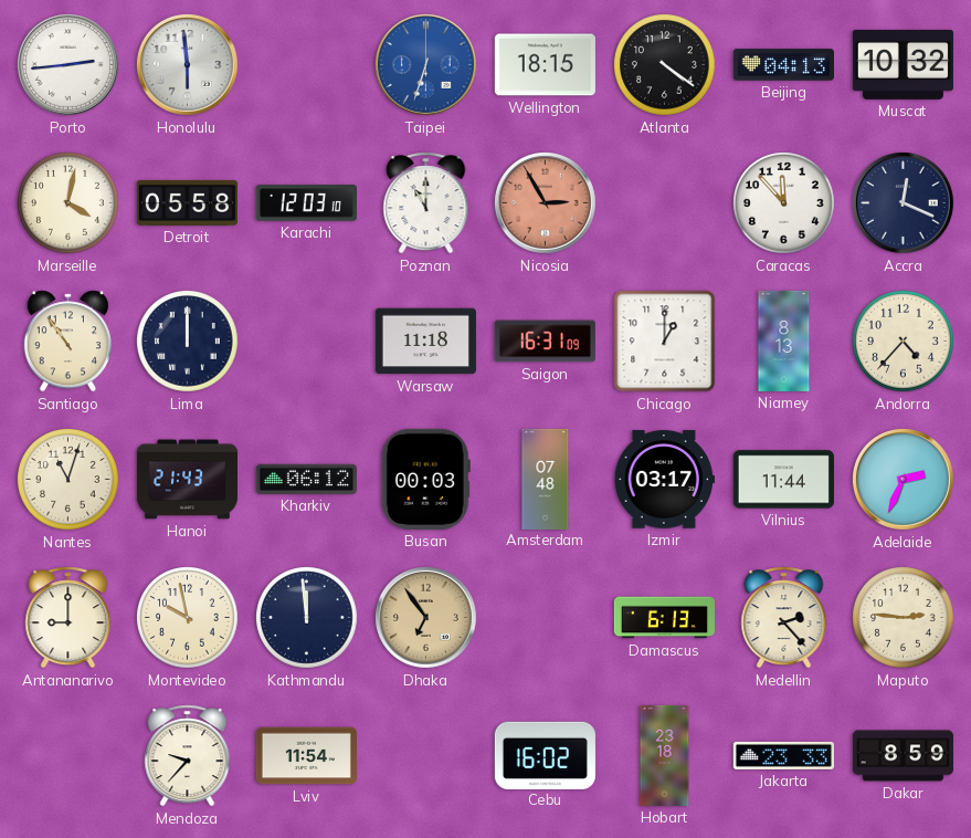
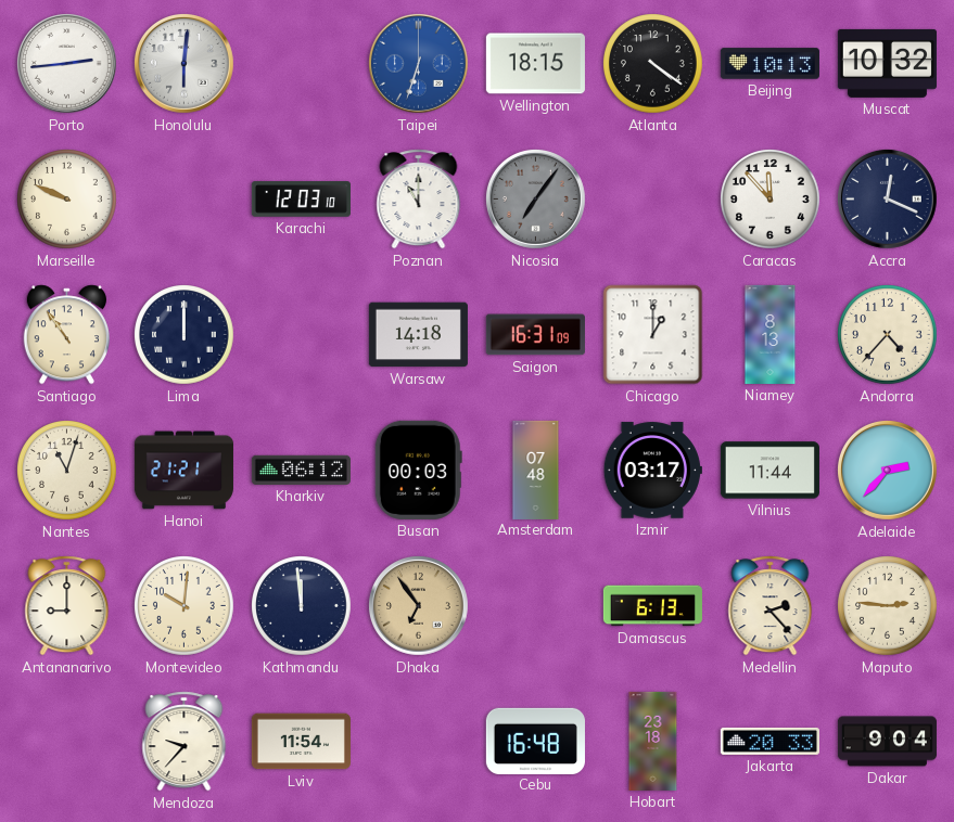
Honolulu: 5:59 -> 6:01
Beijing: 04:13 -> 10:13
Marseille: 4:02 -> 9:49
Detroit: 05:58 -> none
Nicosia: 2:55 -> 7:06
Nicosia dial: salmon -> grey
Warsaw: 11:18 -> 14:18
Hanoi: 21:43 -> 21:21
Adelaide: 2:34 -> 2:37
Montevideo: 9:58 -> 10:01
Cebu: 16:02 -> 16:48
Jakarta: 23:33 -> 20:33
Dakar: 8:59 -> 9:04
